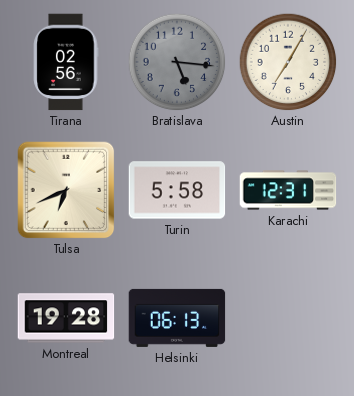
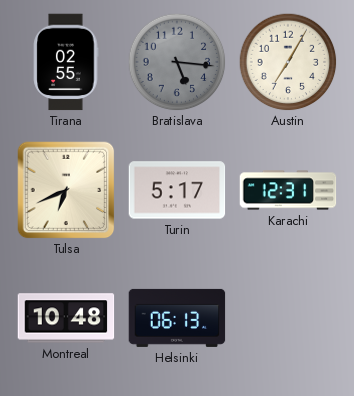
Tirana: 02:56 -> 02:55
Turin: 5:58 -> 5:17
Montreal: 19:28 -> 10:48
